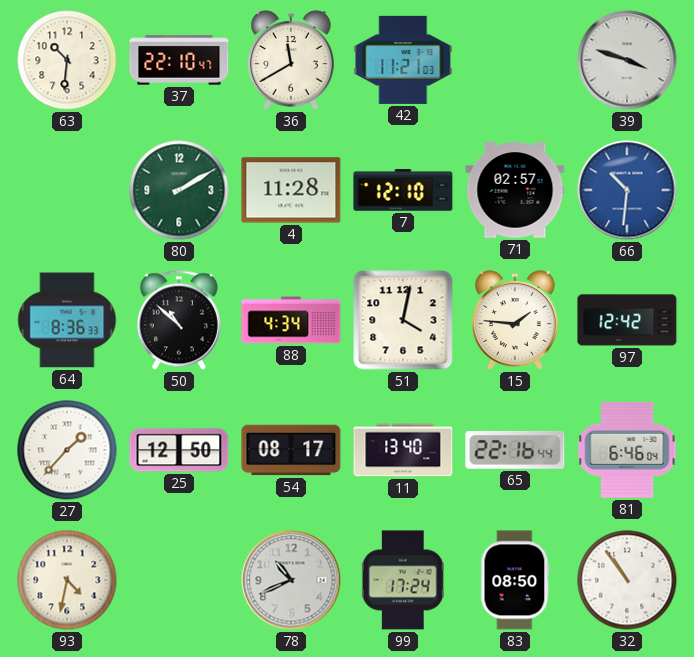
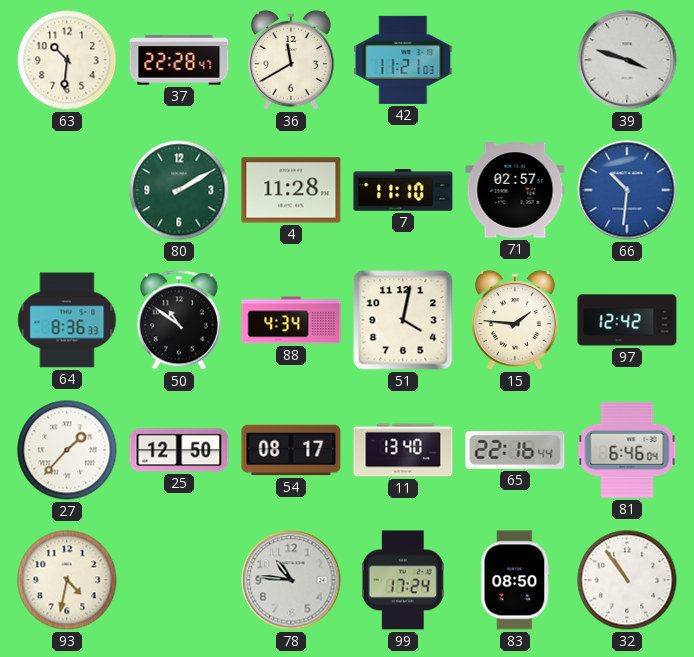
37: 22:10 -> 22:28
7: 12:10 -> 11:10
50: 10:52 -> 10:51
78: 10:41 -> 10:46
